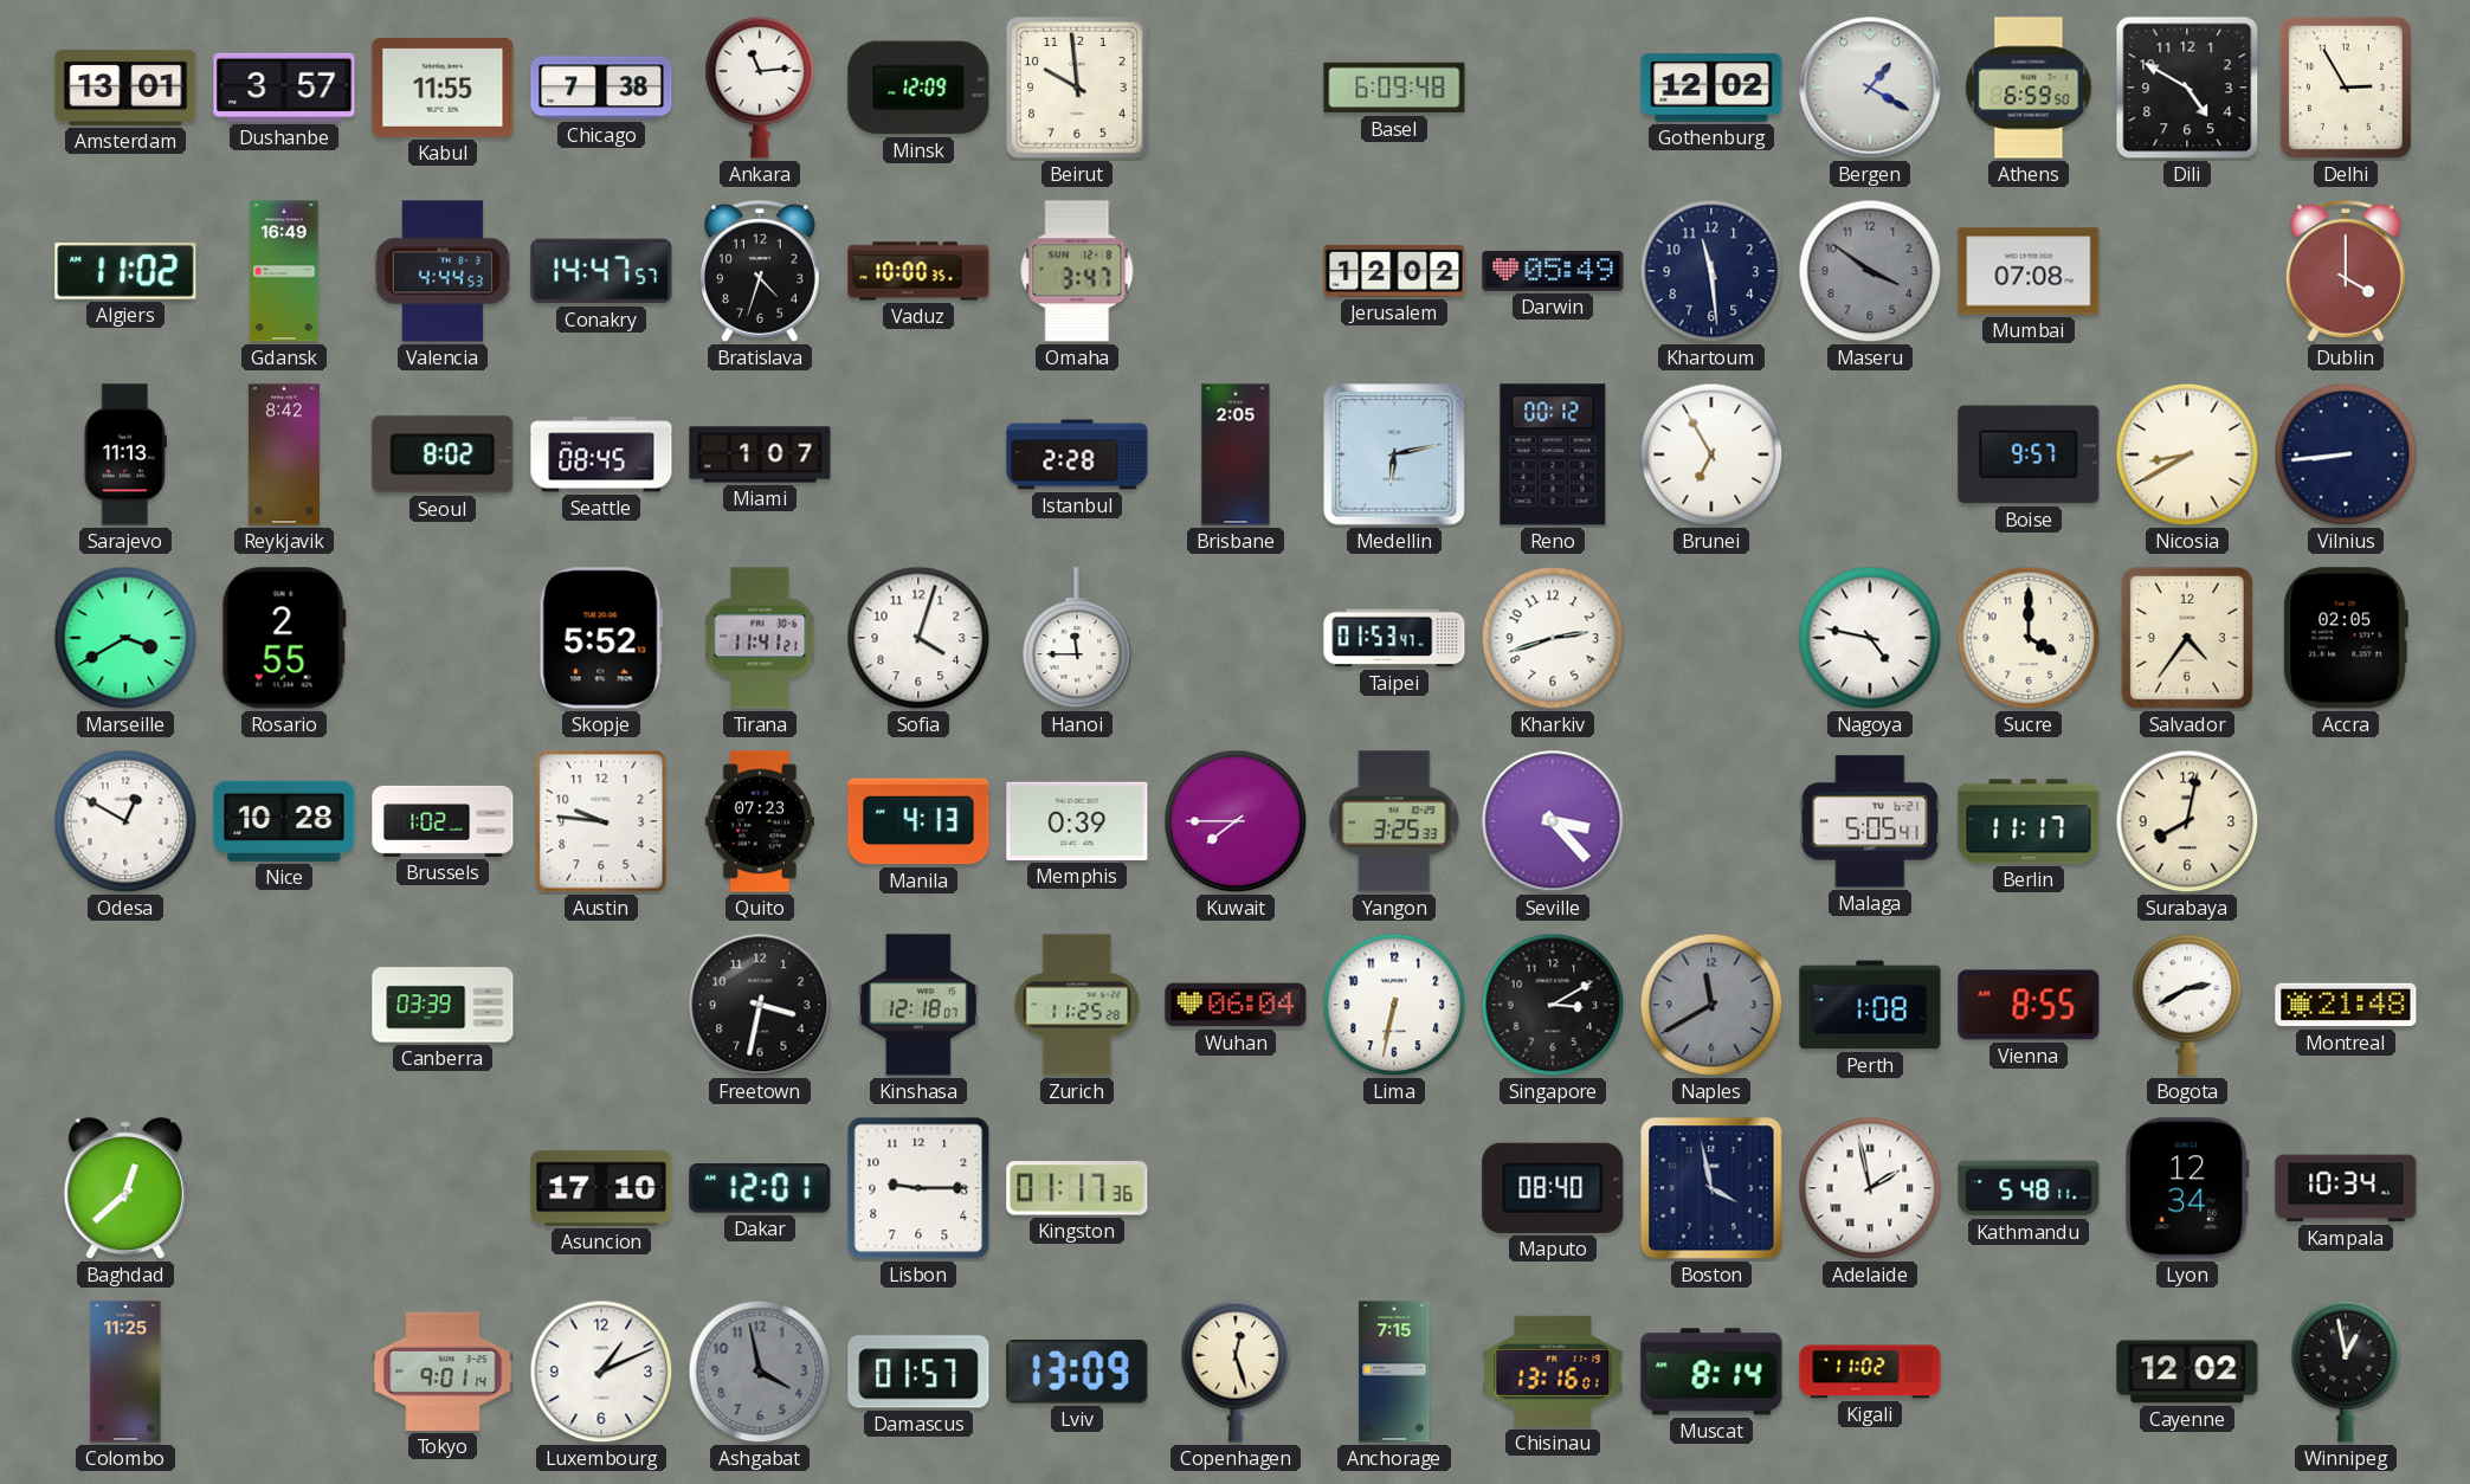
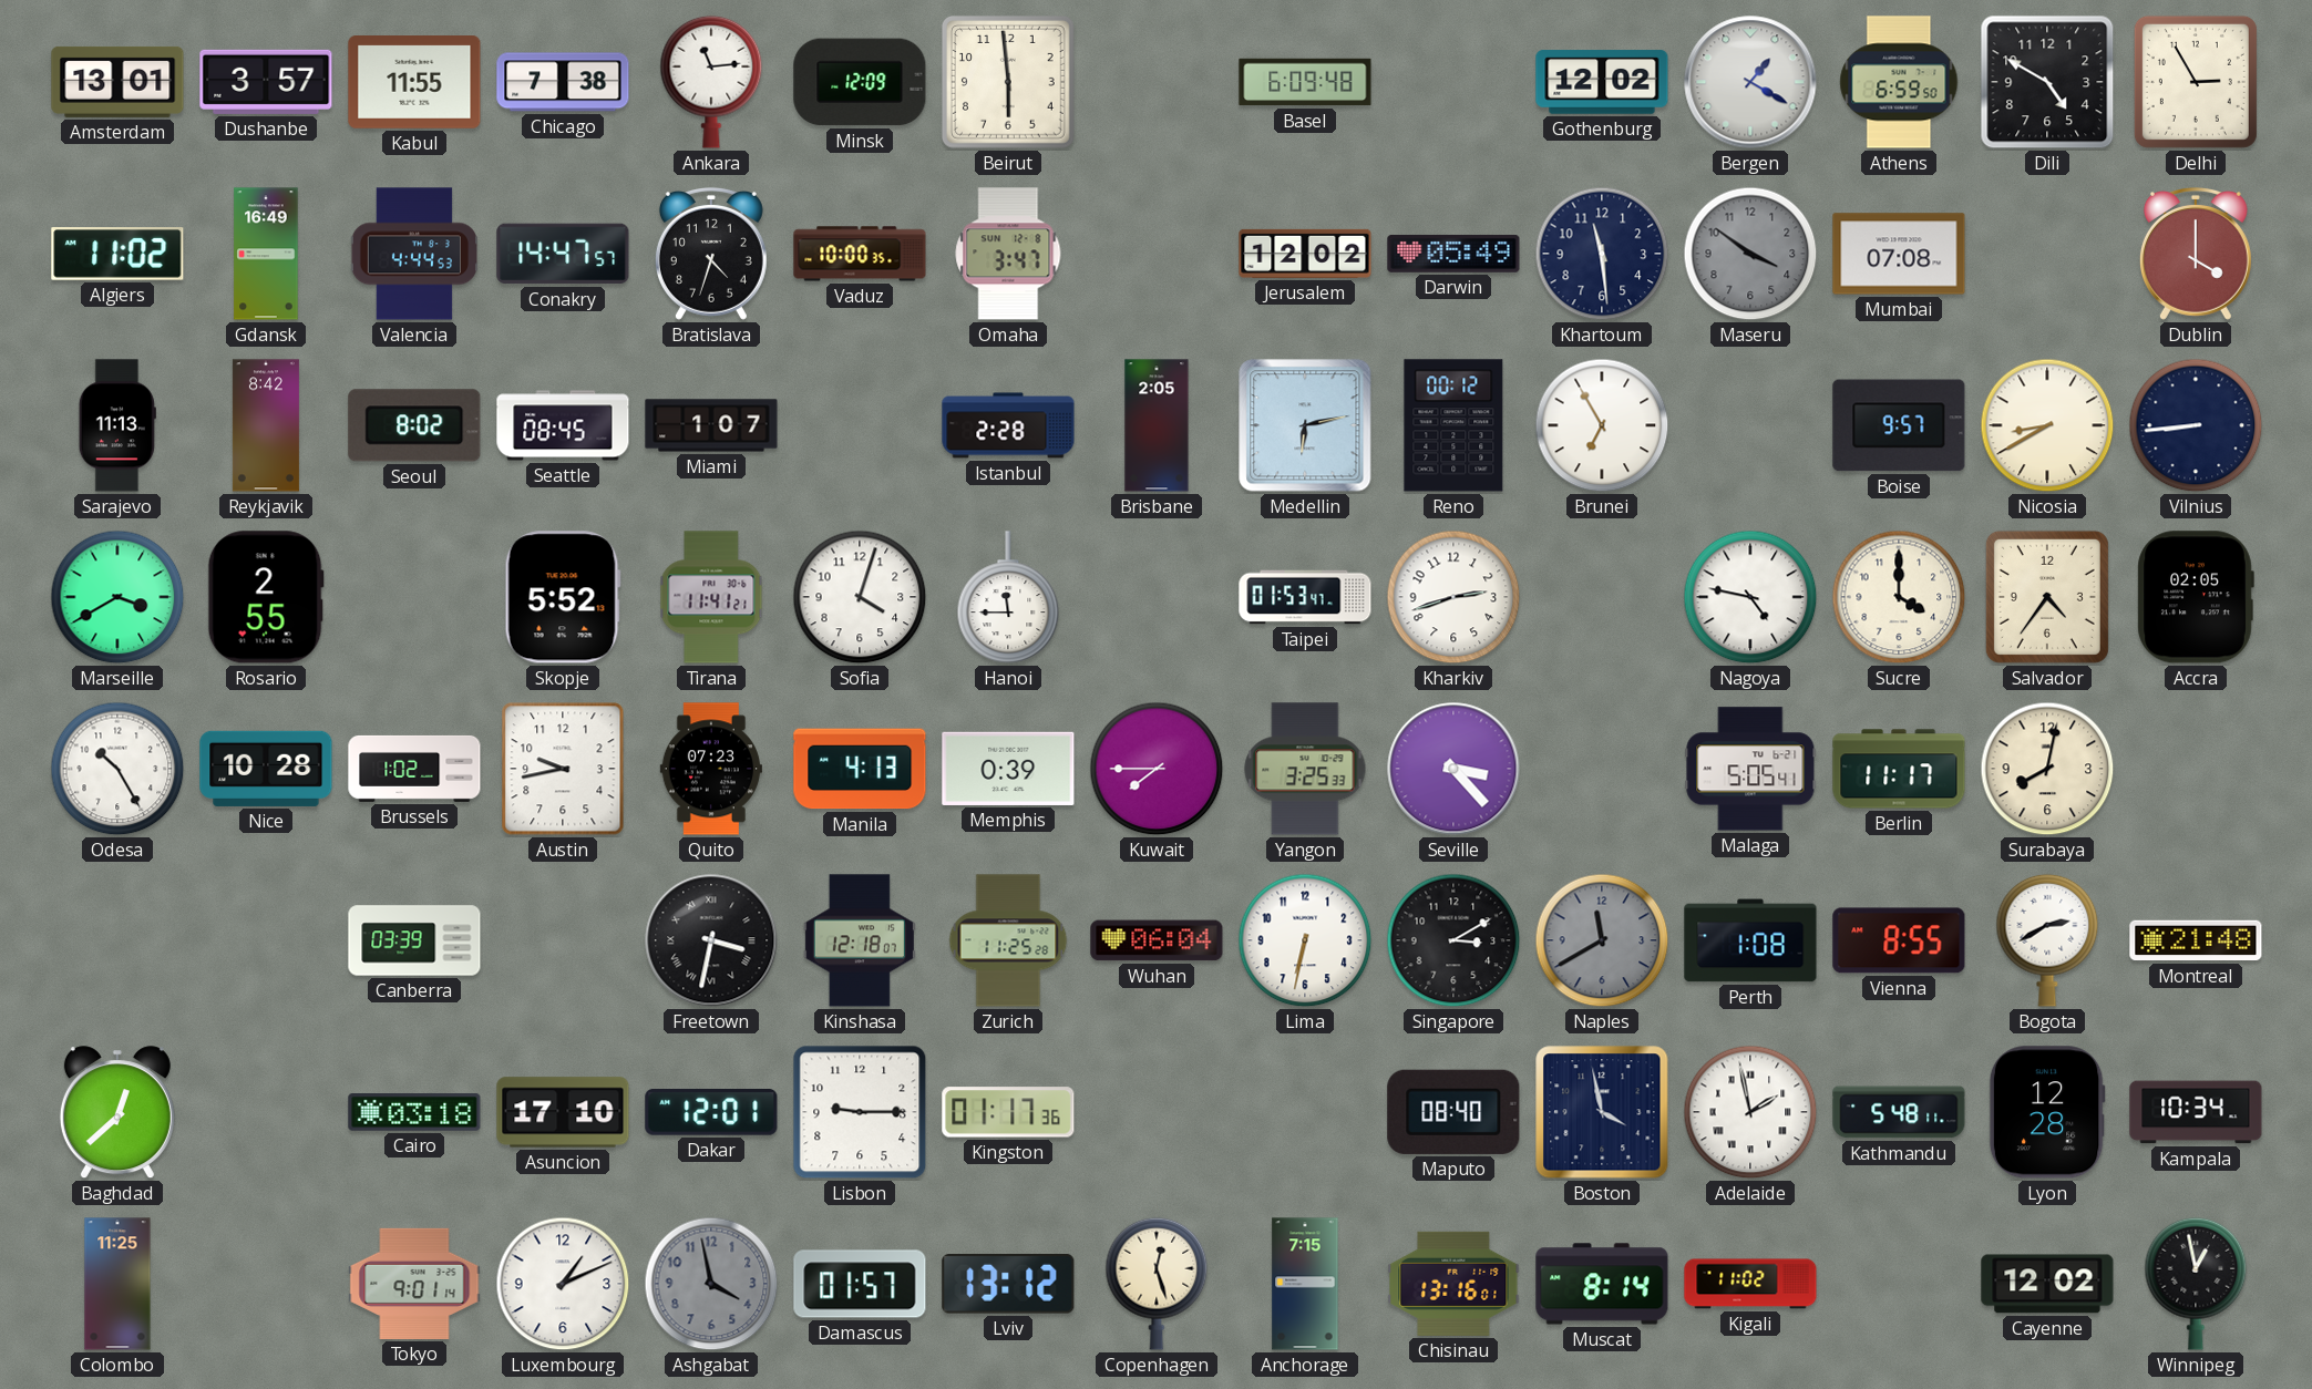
Beirut: 9:59 -> 5:59
Odesa: 12:50 -> 10:25
Austin: 9:46 -> 9:43
Freetown numerals: Arabic -> Roman
Cairo: none -> 03:18
Lyon: 12:34 -> 12:28
Lviv: 13:09 -> 13:12
